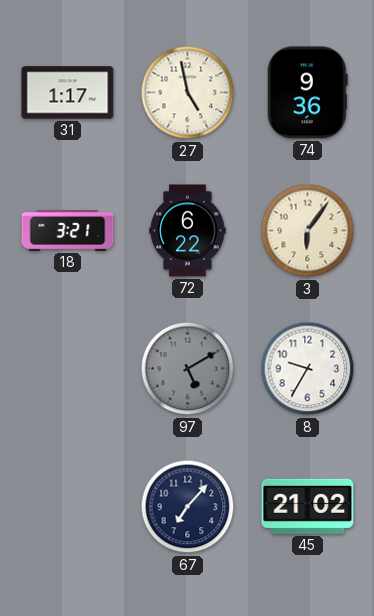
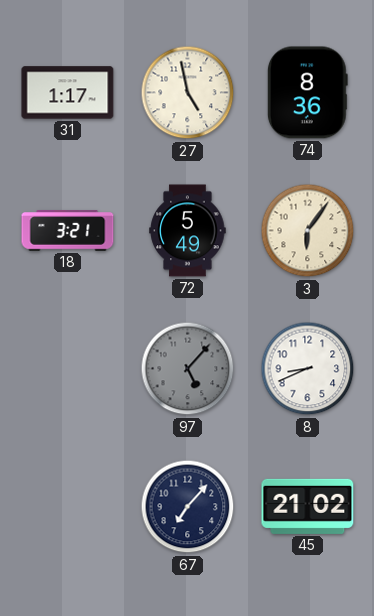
74: 9:36 -> 8:36
72: 6:22 -> 5:49
97: 5:10 -> 5:07
8: 9:35 -> 8:41
